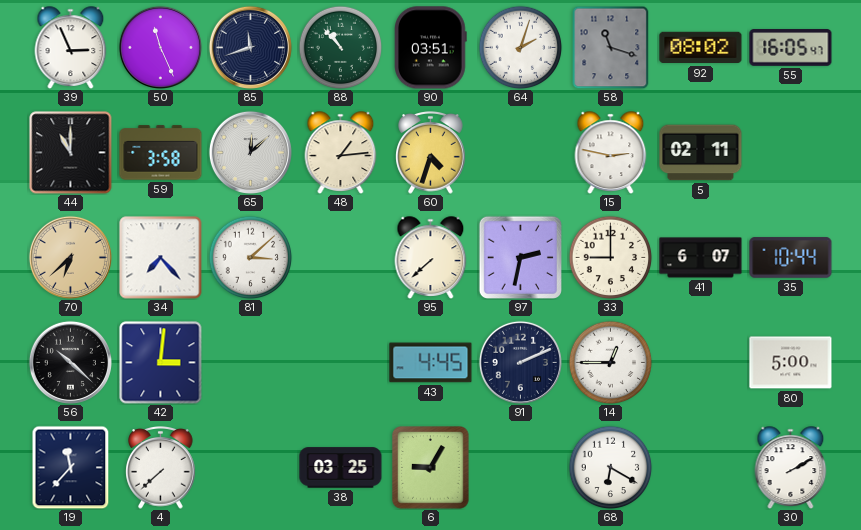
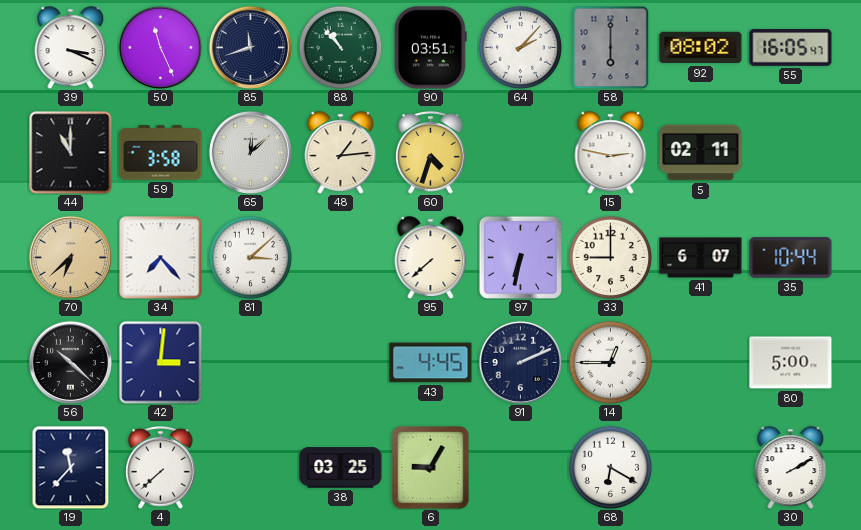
39: 2:56 -> 3:19
64: 2:03 -> 2:07
58: 11:18 -> 6:00
97: 2:32 -> 6:32
